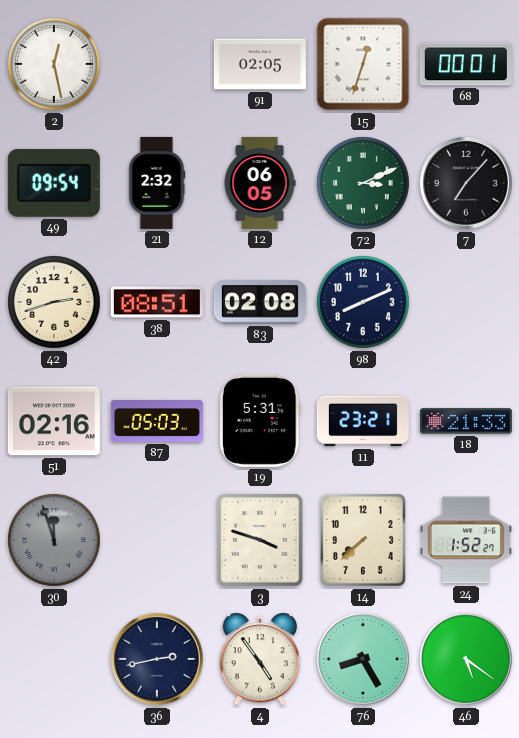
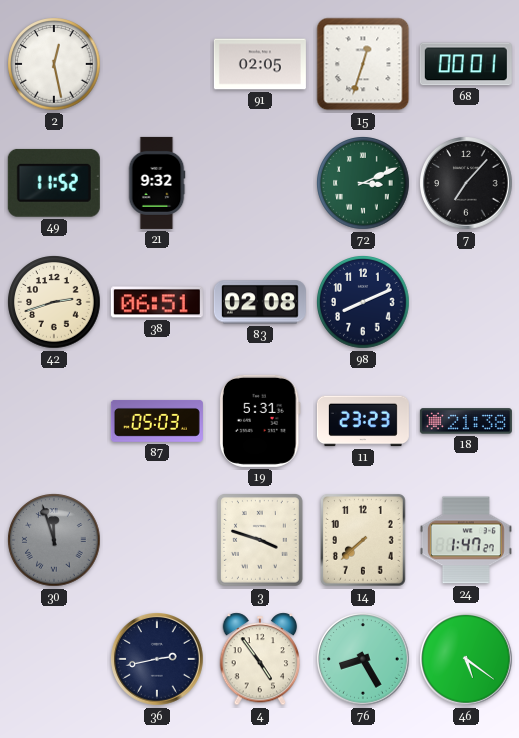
49: 09:54 -> 11:52
21: 2:32 -> 9:32
12: 06:05 -> none
38: 08:51 -> 06:51
51: 02:16 -> none
11: 23:21 -> 23:23
18: 21:33 -> 21:38
24: 1:52 -> 1:47
